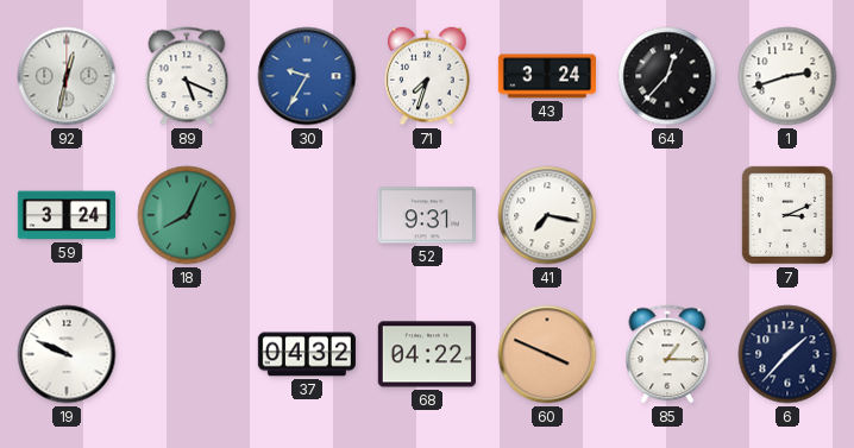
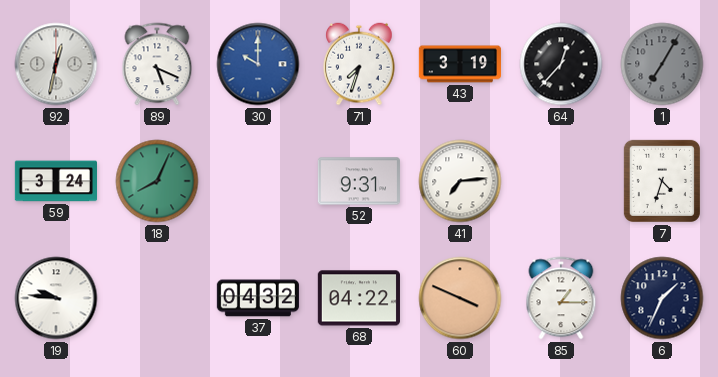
30: 9:35 -> 10:00
43: 3:24 -> 3:19
1: 2:42 -> 7:05
1 dial: white -> grey
41: 7:17 -> 7:14
7: 3:11 -> 4:33
19: 9:49 -> 9:46
6: 1:37 -> 1:34
